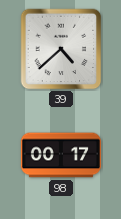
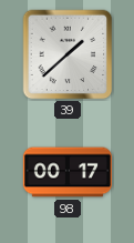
39: 4:38 -> 1:38
